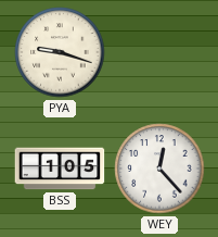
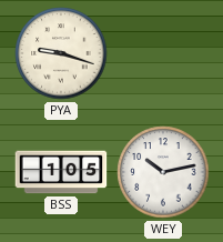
WEY: 12:23 -> 10:13
